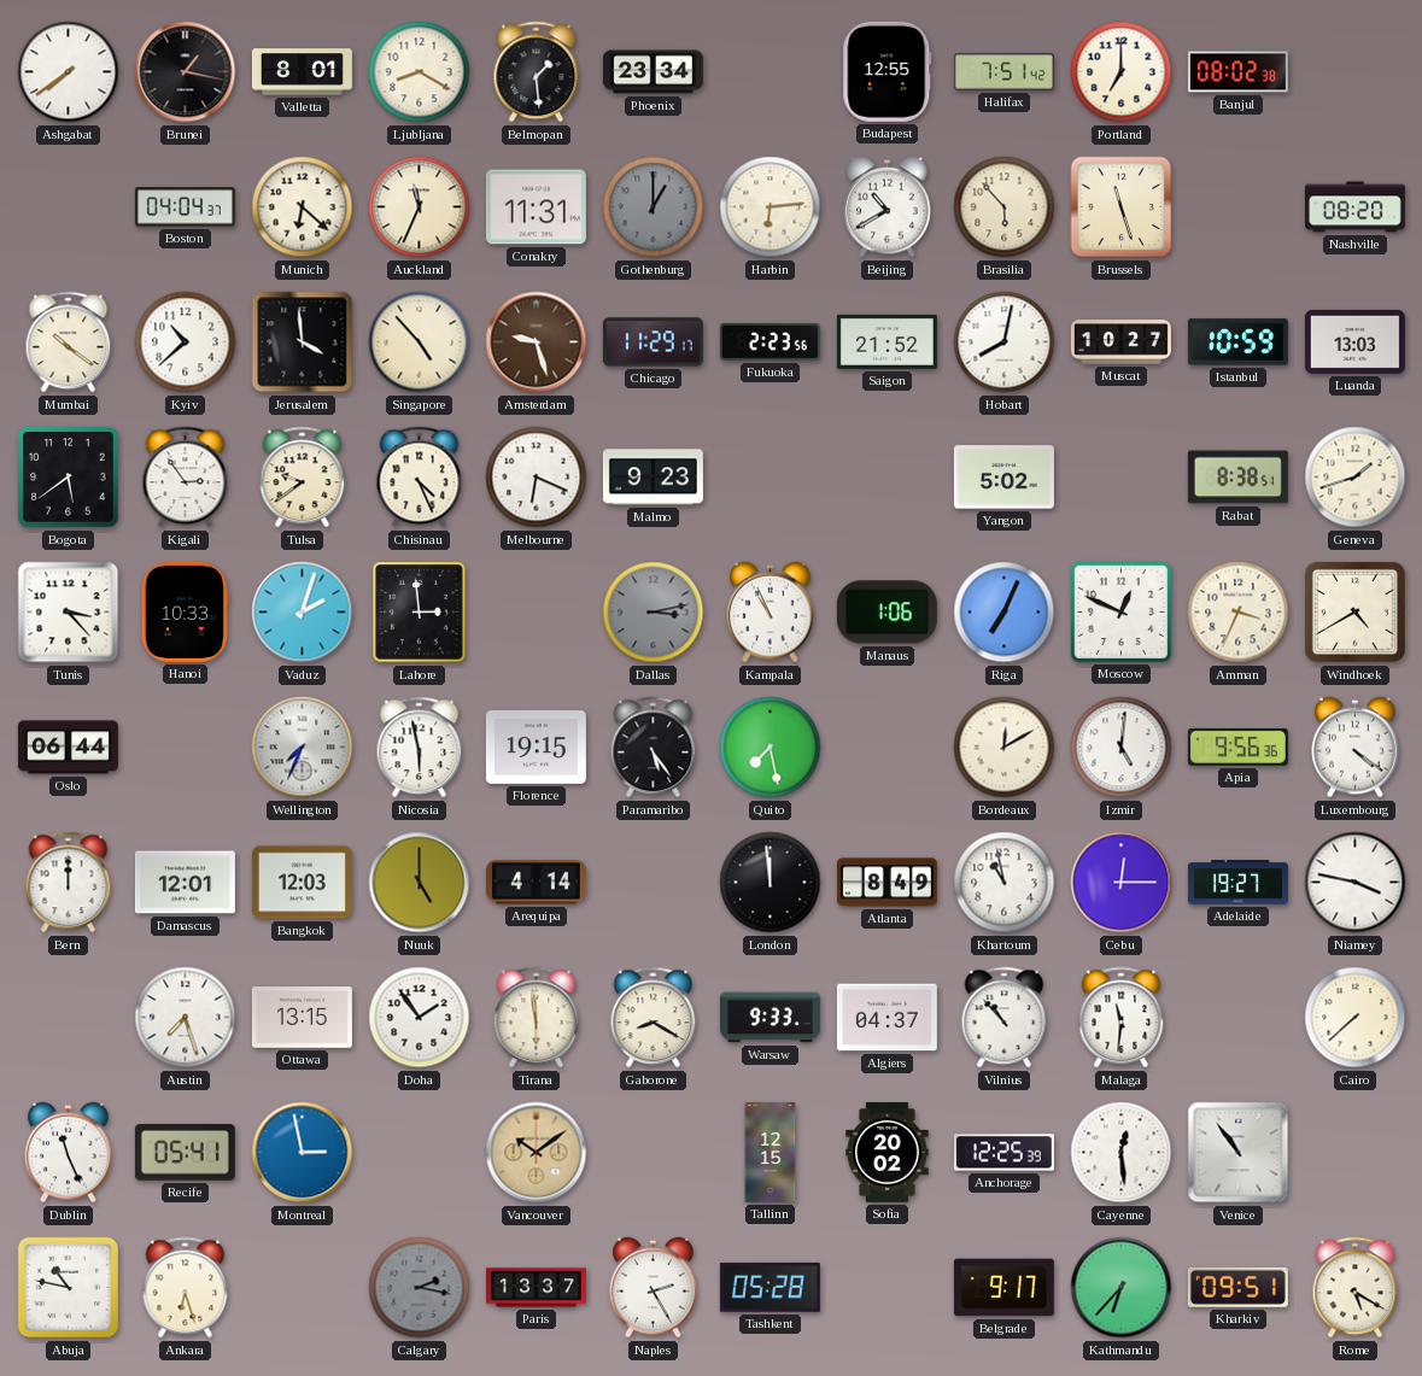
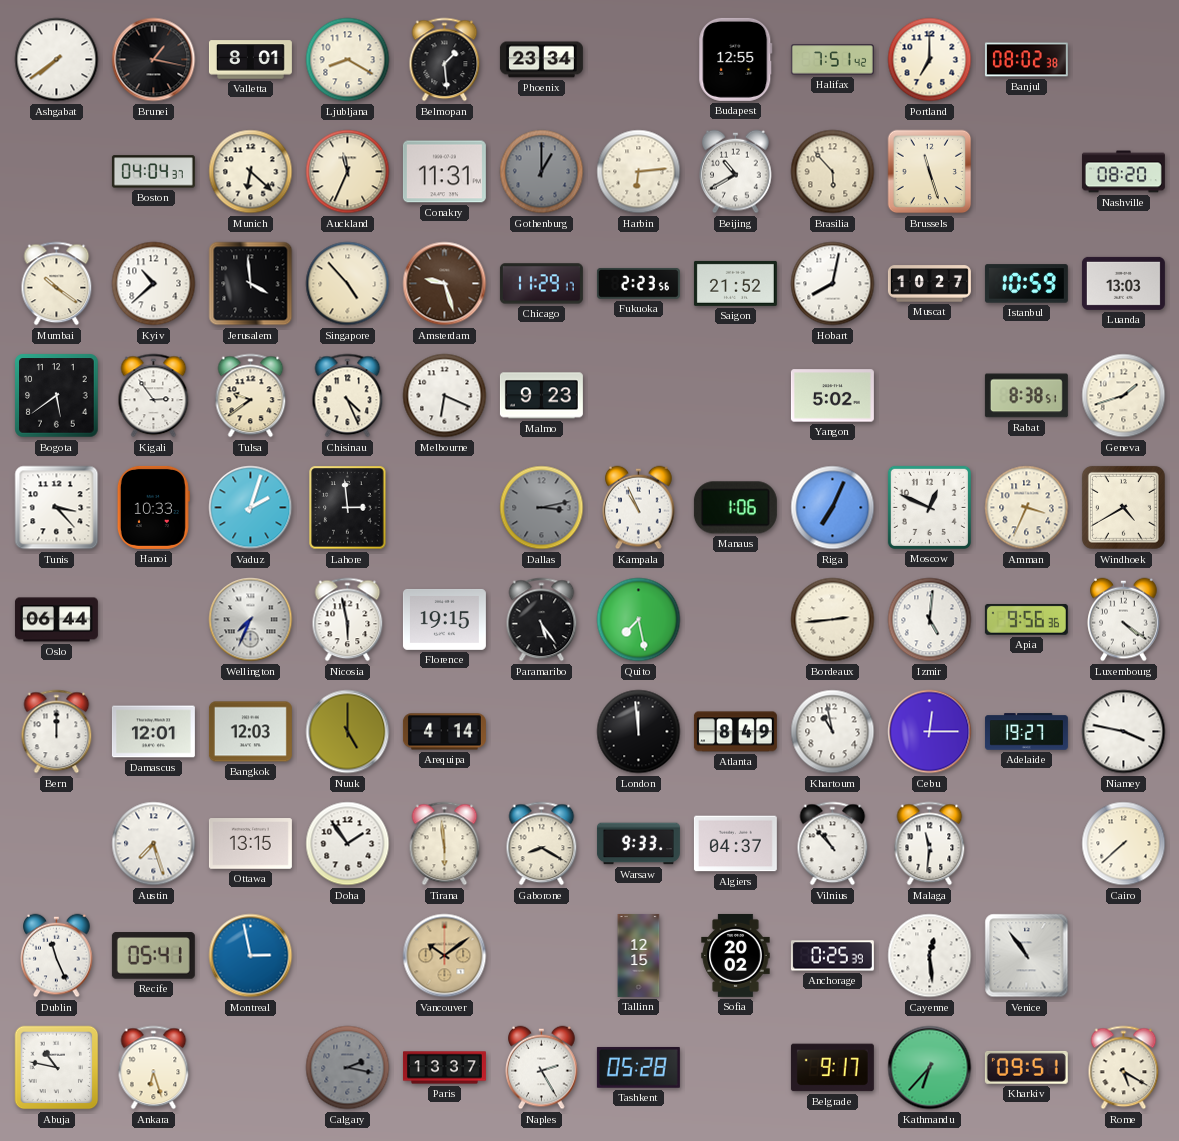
Bordeaux: 12:10 -> 2:44
Anchorage: 12:25 -> 0:25
